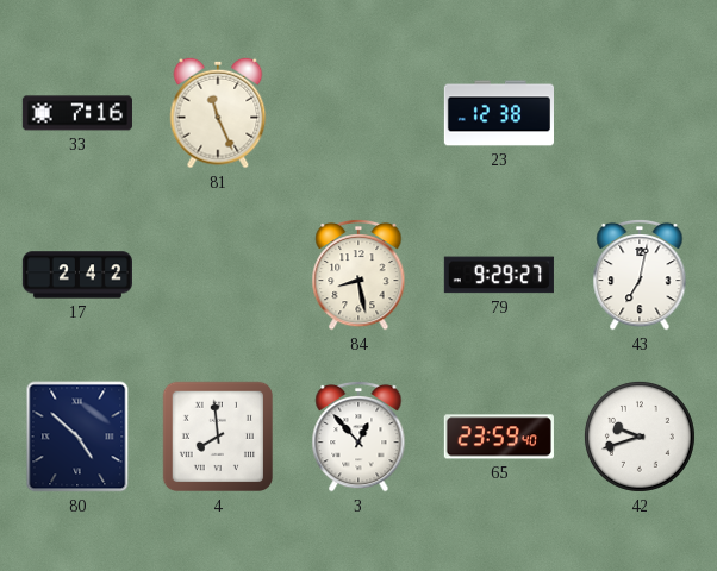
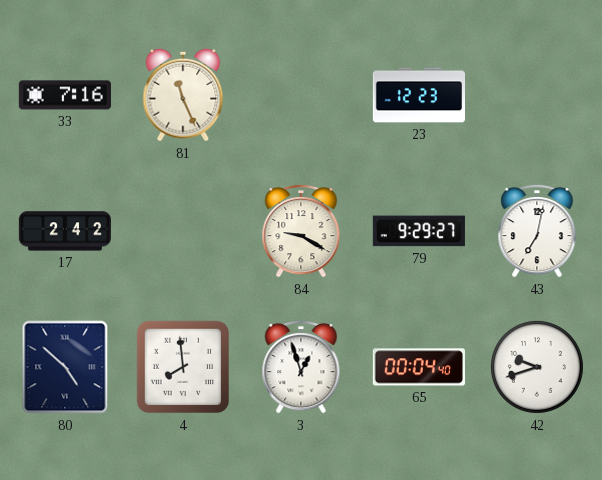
23: 12:38 -> 12:23
84: 8:28 -> 9:20
3: 12:53 -> 12:57
65: 23:59 -> 00:04
